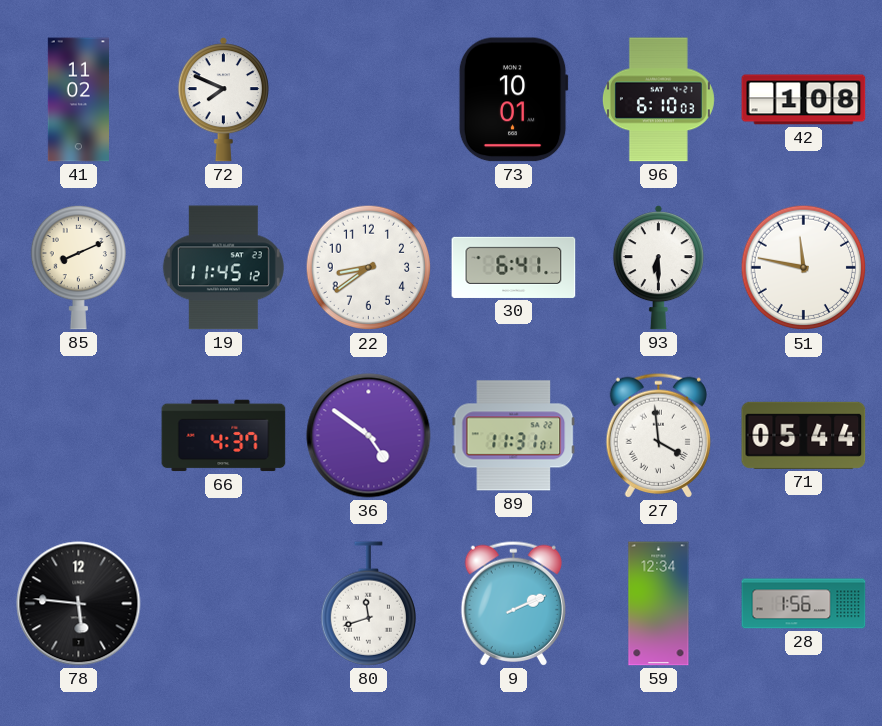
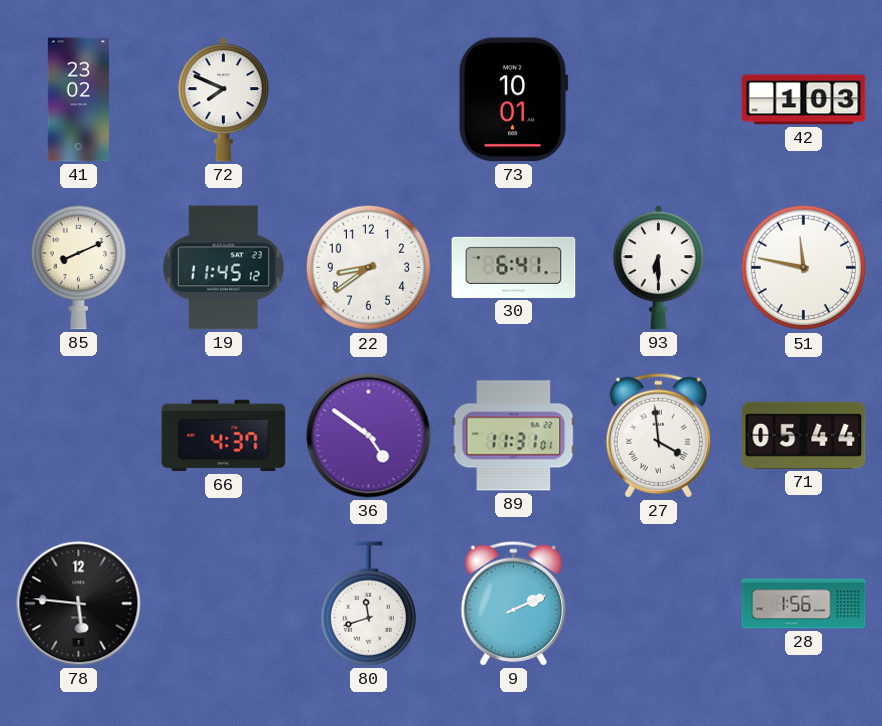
41: 11:02 -> 23:02
96: 6:10 -> none
42: 1:08 -> 1:03
59: 12:34 -> none
